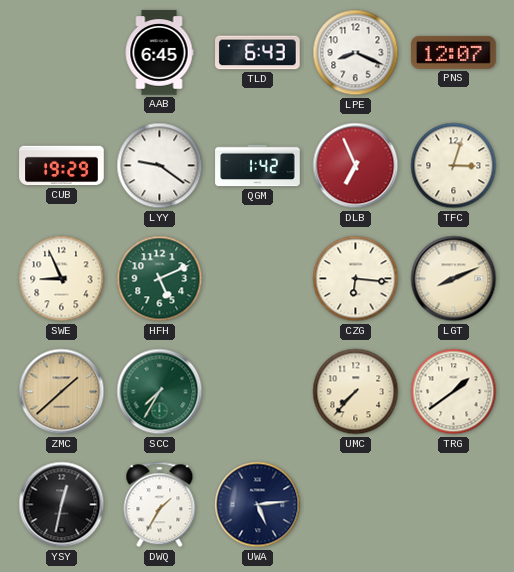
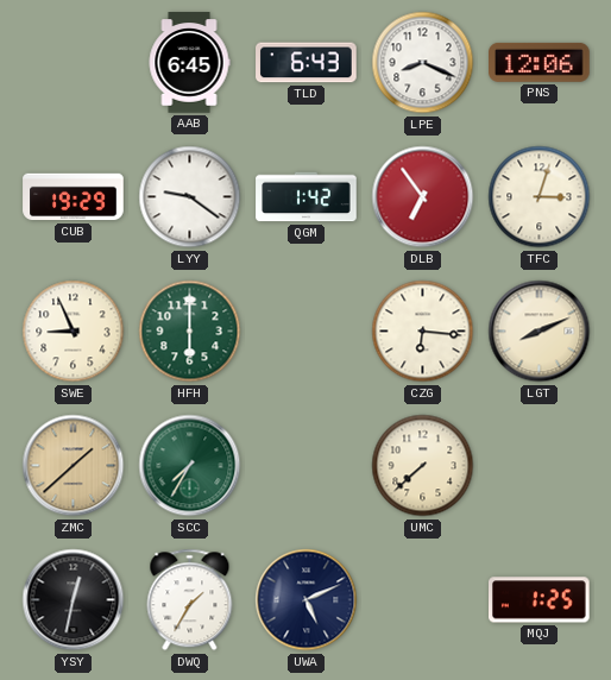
PNS: 12:07 -> 12:06
DLB: 6:56 -> 6:54
HFH: 5:11 -> 6:00
UMC: 7:37 -> 7:38
TRG: 1:39 -> none
UWA: 5:14 -> 5:11
MQJ: none -> 1:25
